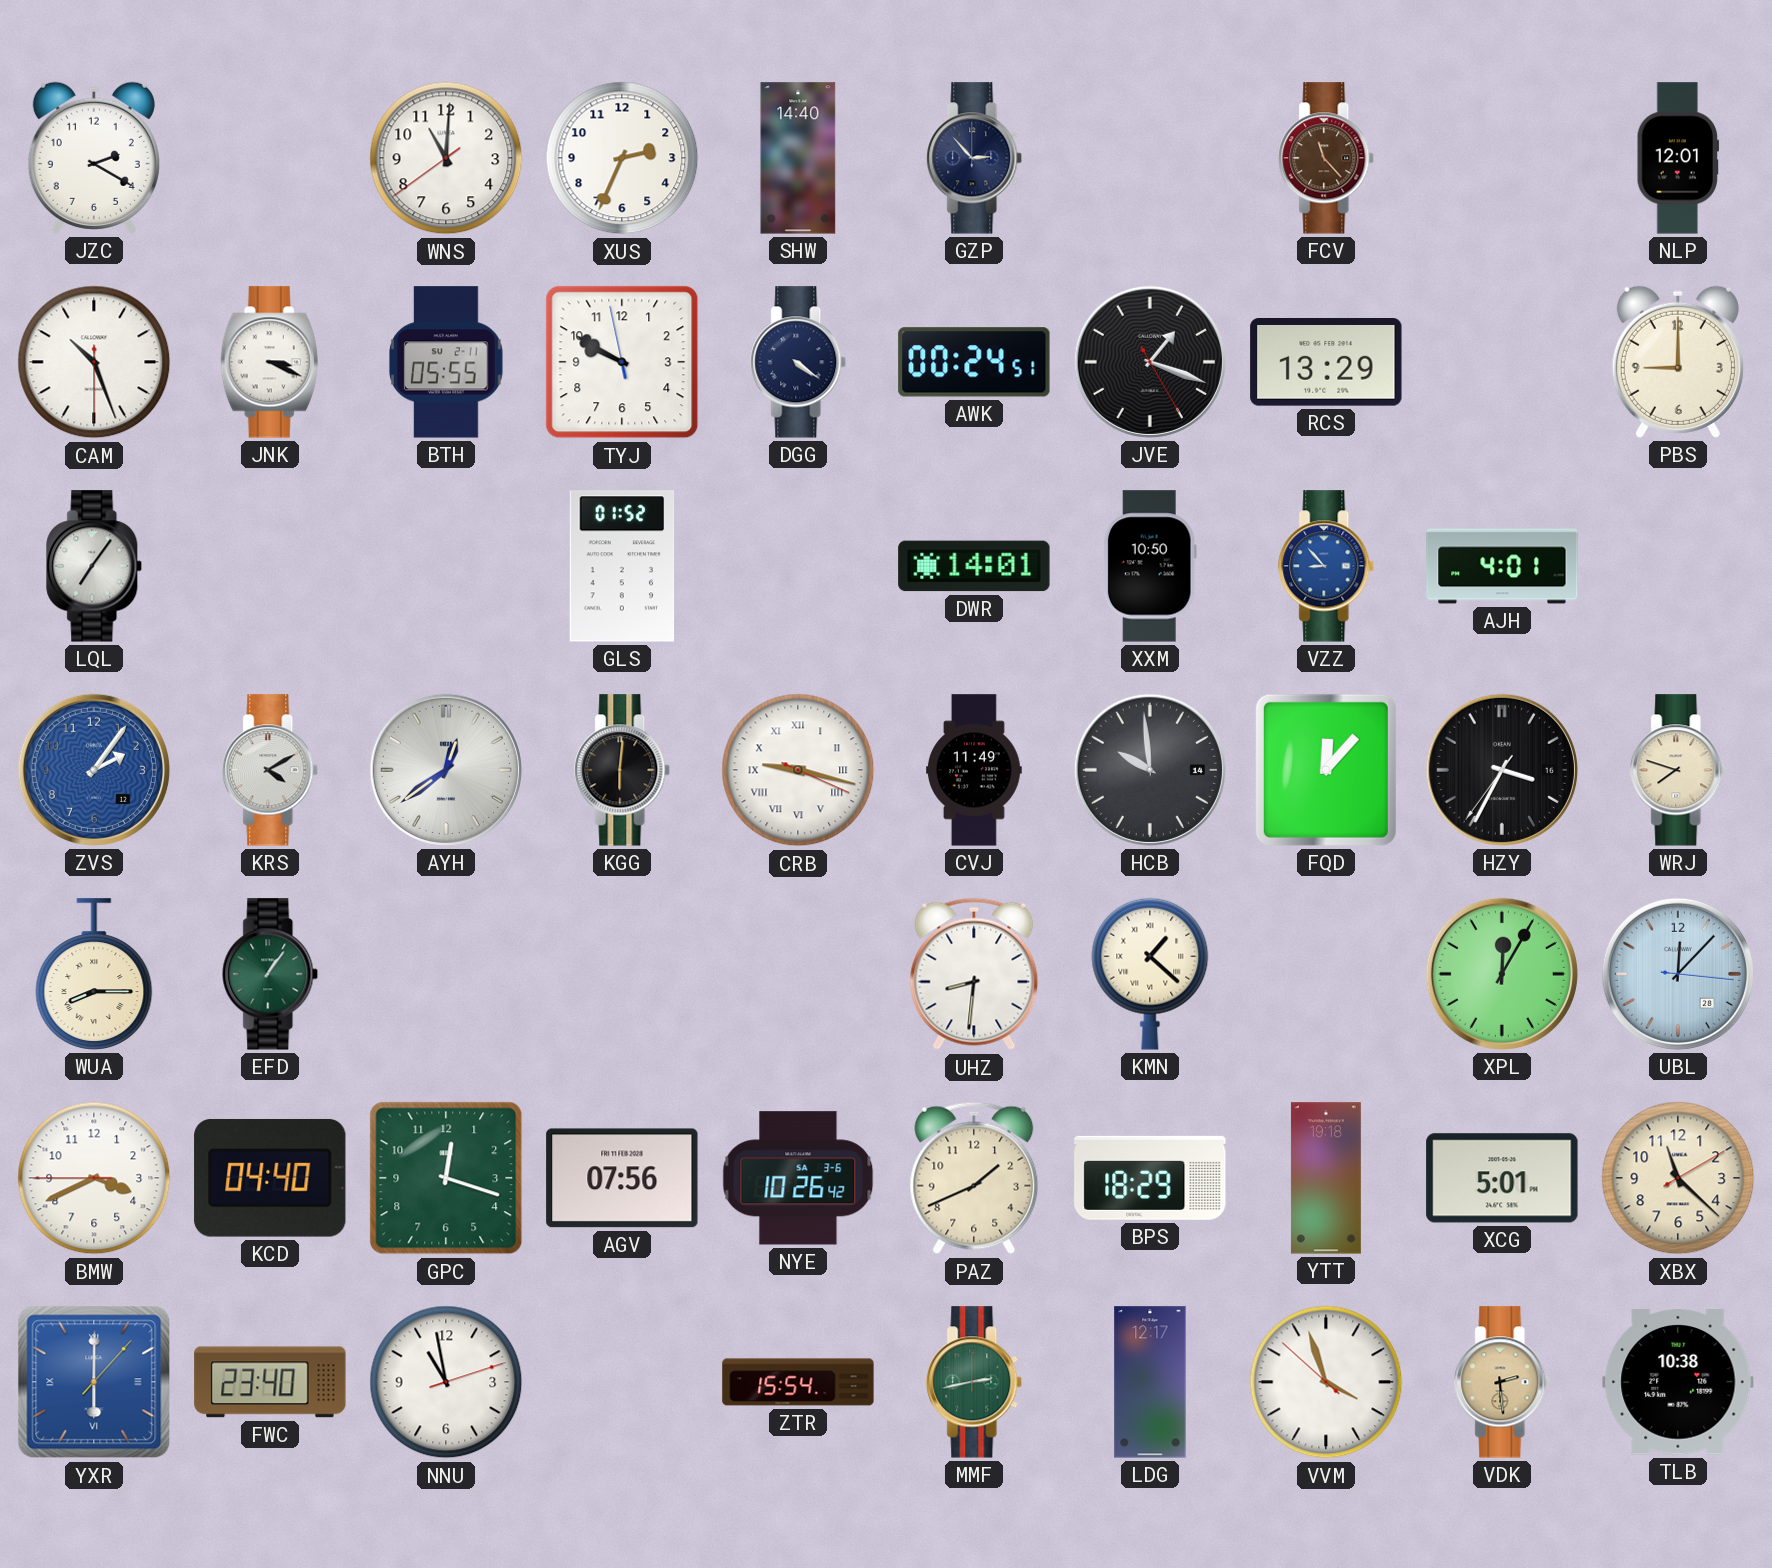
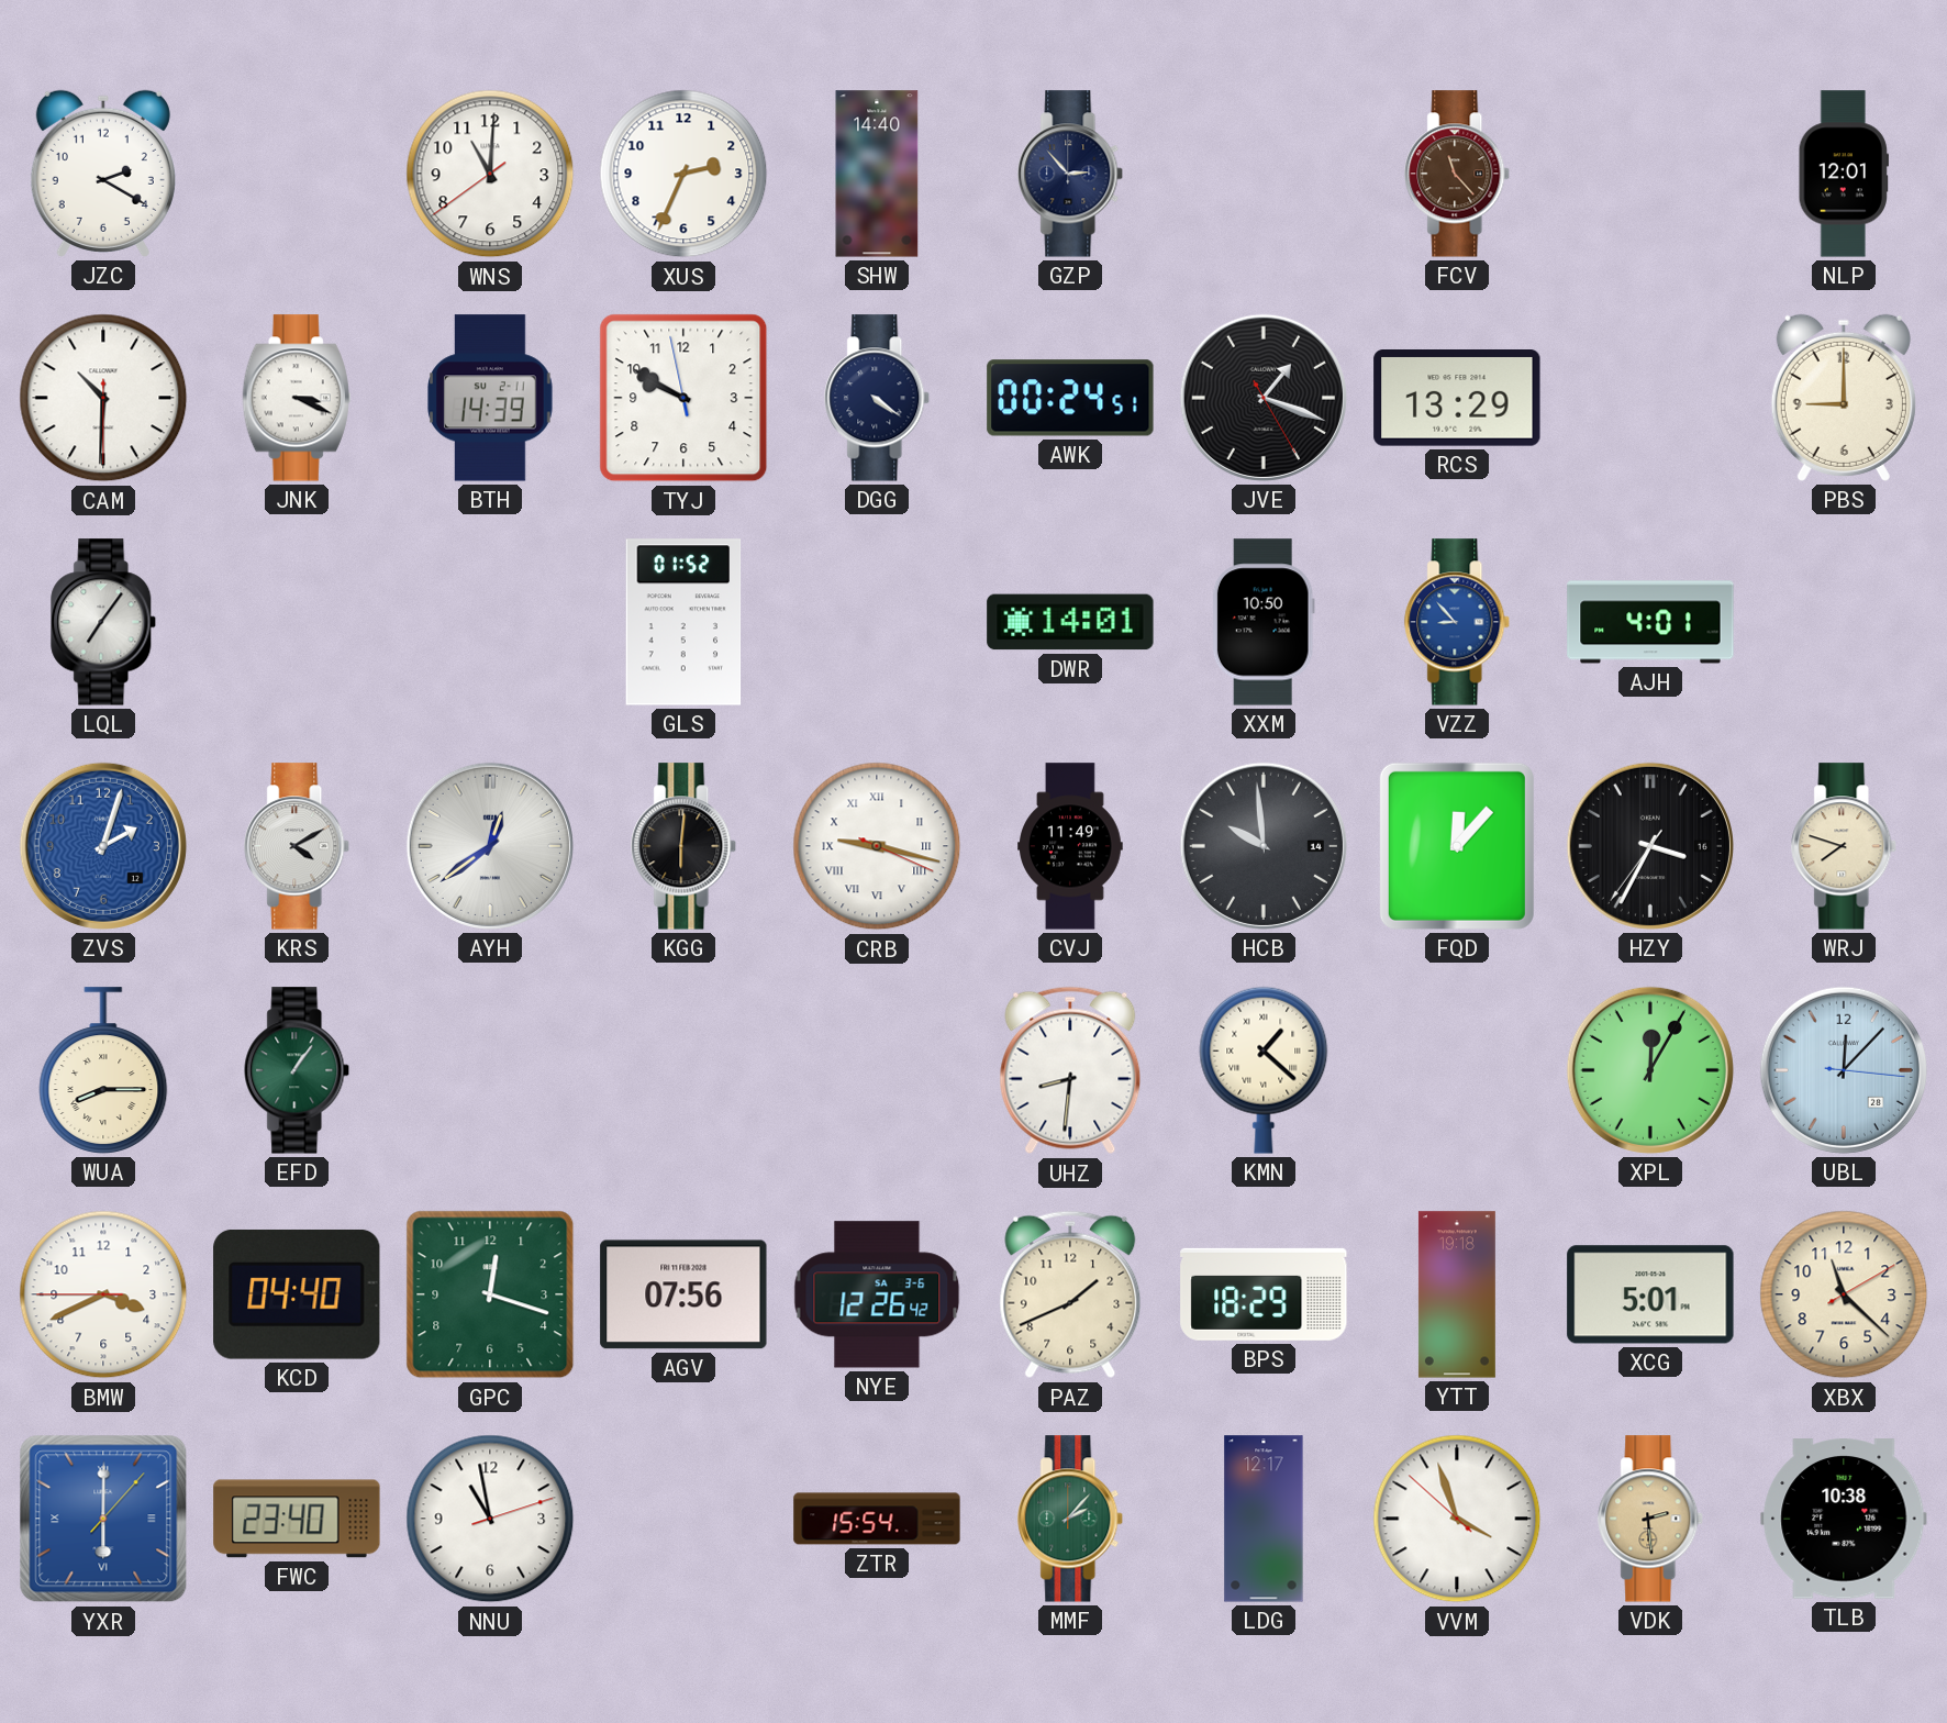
CAM: 10:26 -> 10:30
BTH: 05:55 -> 14:39
ZVS: 2:06 -> 2:03
NYE: 10:26 -> 12:26
MMF: 2:43 -> 2:07
